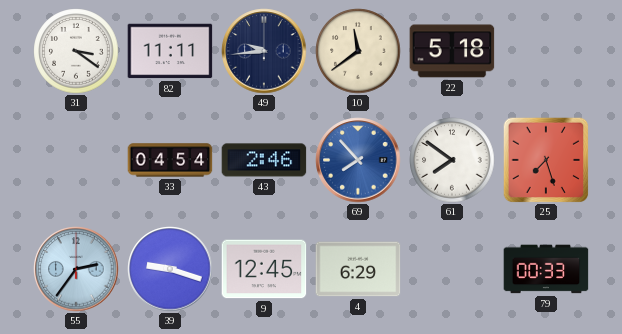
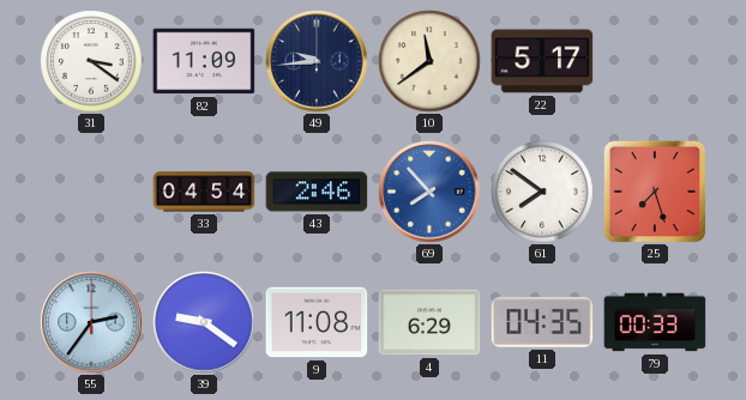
82: 11:11 -> 11:09
22: 5:18 -> 5:17
39: 9:18 -> 9:21
9: 12:45 -> 11:08
11: none -> 04:35
